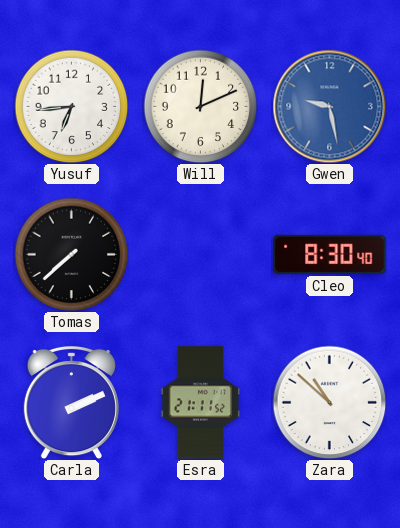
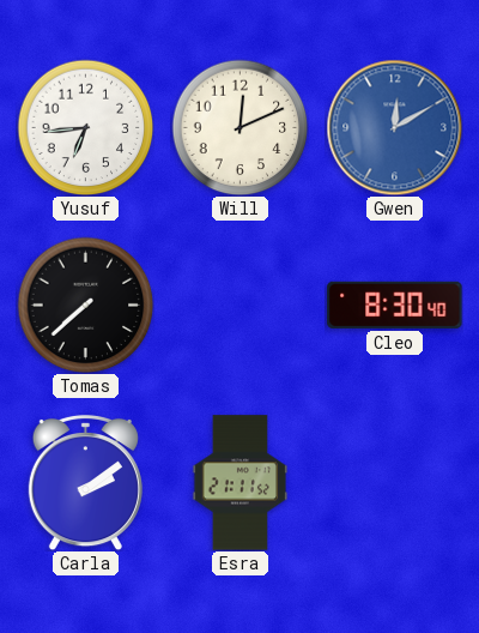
Gwen: 9:28 -> 12:10
Carla: 2:11 -> 2:09
Zara: 10:52 -> none
